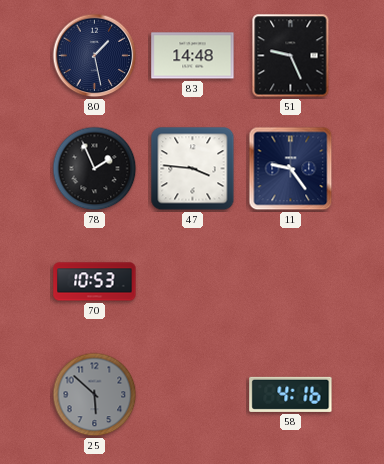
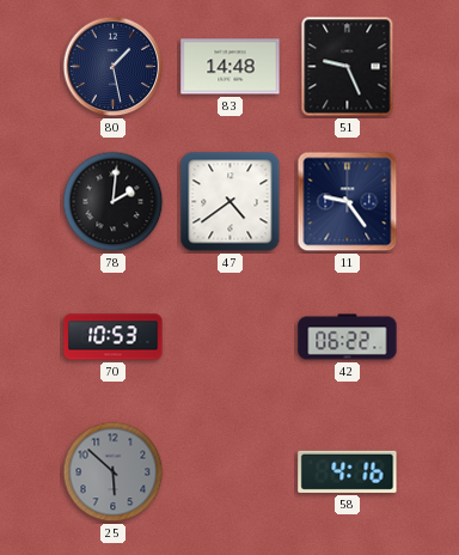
78: 1:56 -> 2:01
47: 3:46 -> 4:39
42: none -> 06:22
